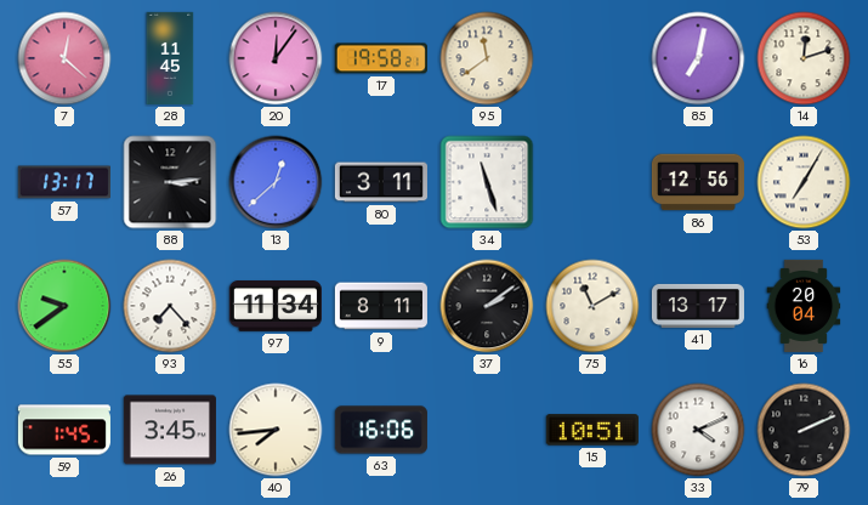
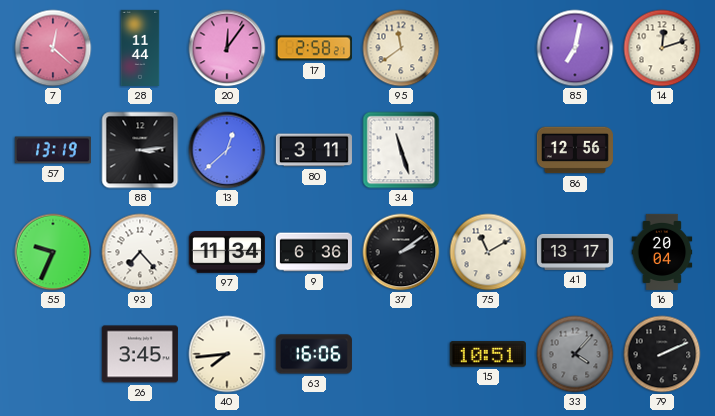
28: 11:45 -> 11:44
17: 19:58 -> 2:58
57: 13:17 -> 13:19
53: 7:05 -> none
55: 9:39 -> 9:34
9: 8:11 -> 6:36
59: 1:45 -> none
33: 4:11 -> 4:07
33 dial: white -> grey
